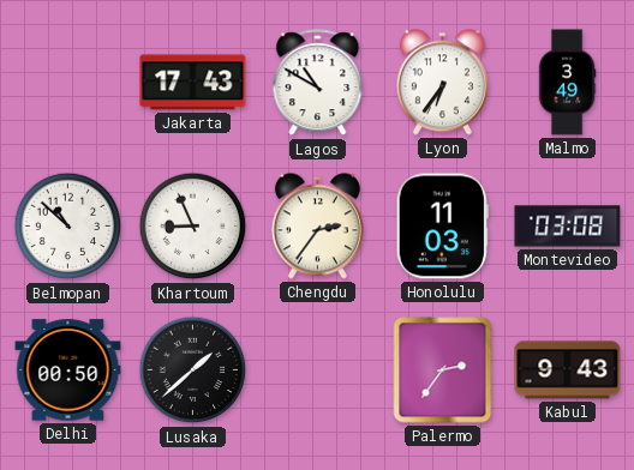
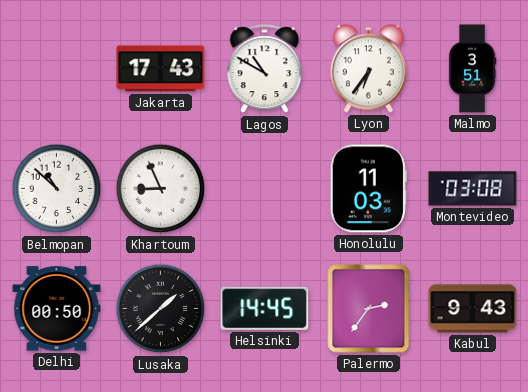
Malmo: 3:49 -> 3:51
Chengdu: 2:36 -> none
Helsinki: none -> 14:45
